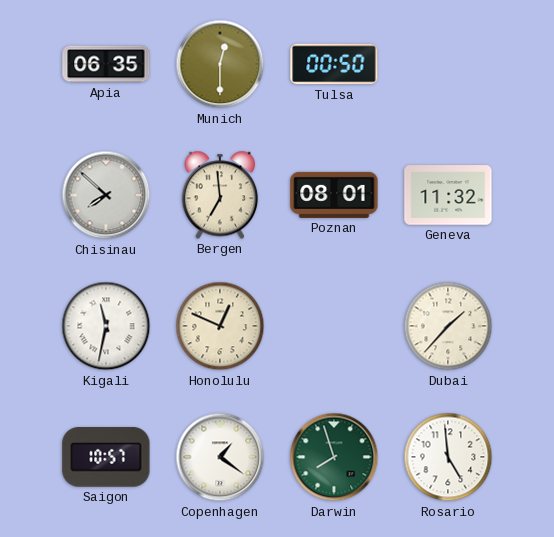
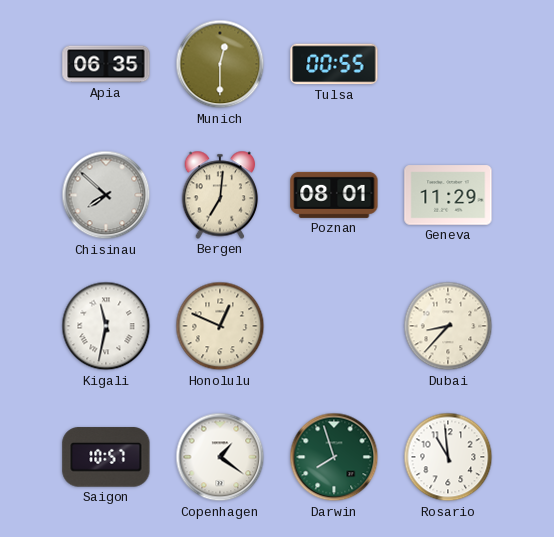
Tulsa: 00:50 -> 00:55
Bergen: 6:59 -> 7:01
Geneva: 11:32 -> 11:29
Dubai: 1:37 -> 8:37
Rosario: 4:59 -> 10:59
